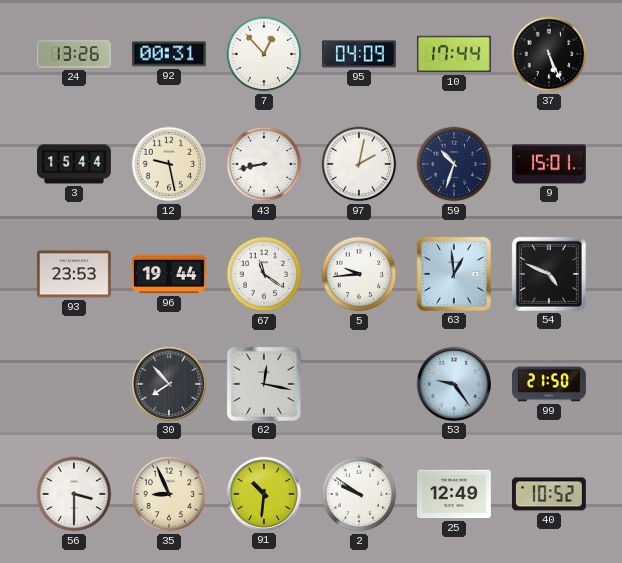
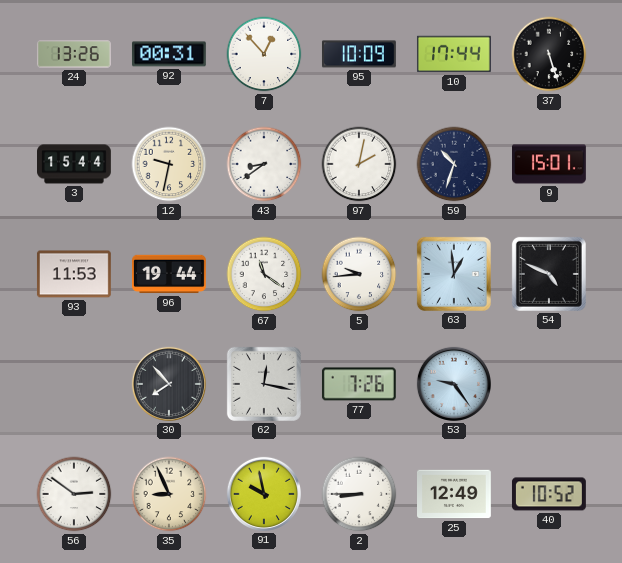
95: 04:09 -> 10:09
37: 5:26 -> 5:27
12: 9:28 -> 9:32
43: 8:43 -> 8:39
93: 23:53 -> 11:53
77: none -> 7:26
99: 21:50 -> none
56: 3:30 -> 2:51
91: 10:31 -> 9:58
2: 9:51 -> 8:45
